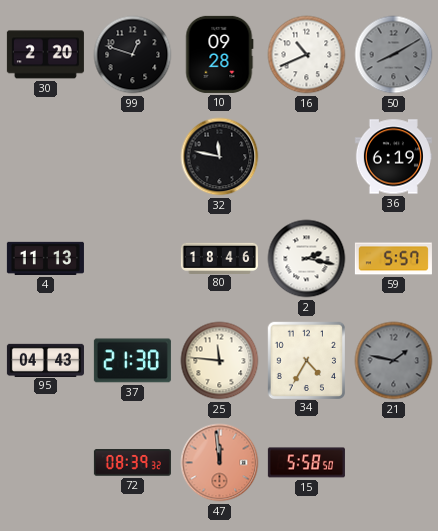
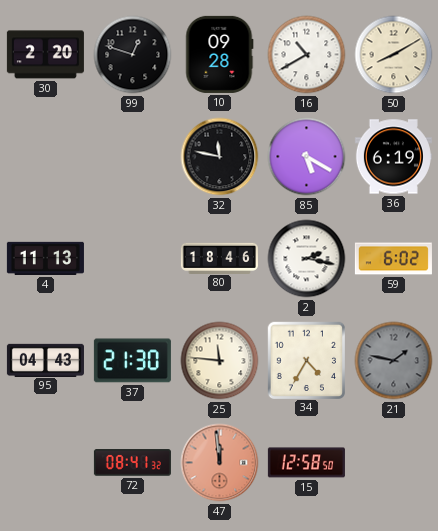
16: 10:41 -> 10:40
50 dial: grey -> cream
85: none -> 5:20
59: 5:57 -> 6:02
72: 08:39 -> 08:41
15: 5:58 -> 12:58
